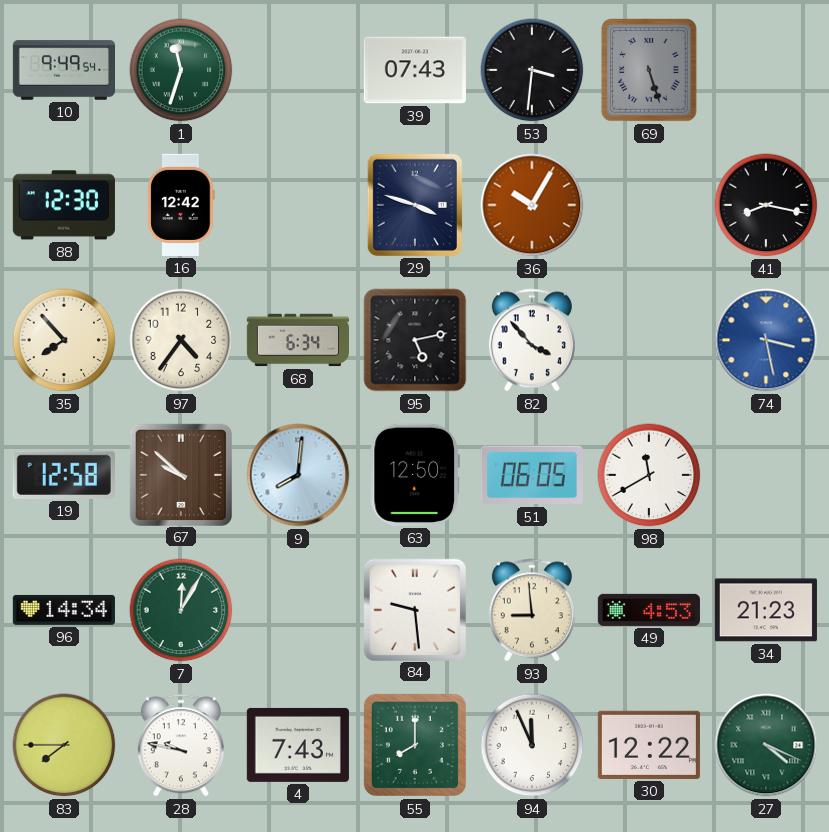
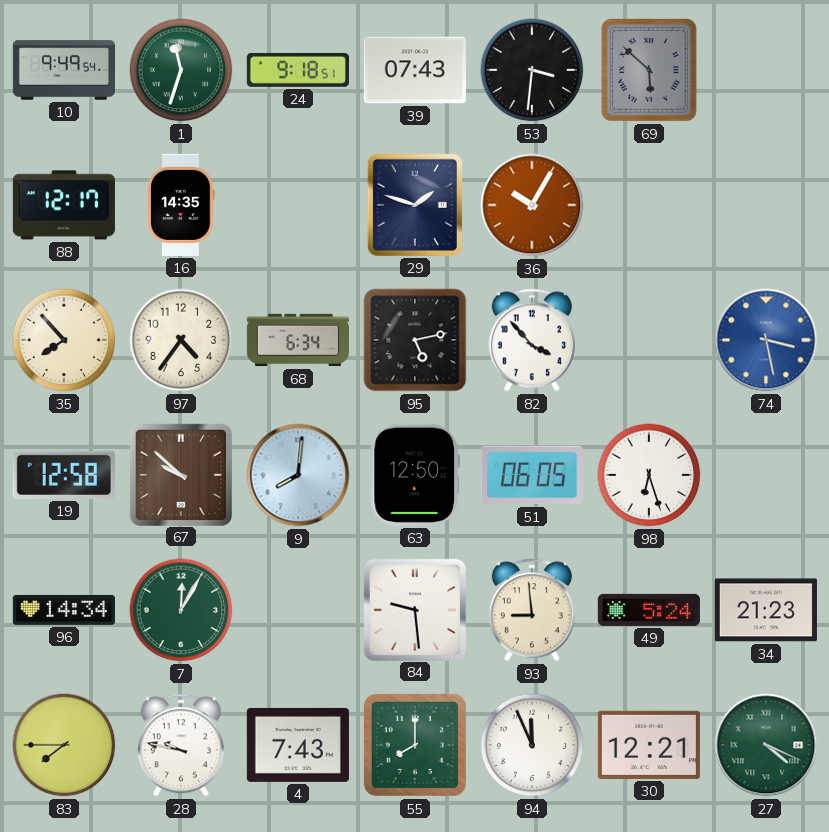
24: none -> 9:18
69: 5:27 -> 5:52
88: 12:30 -> 12:17
16: 12:42 -> 14:35
29: 3:48 -> 1:48
41: 8:17 -> none
98: 11:40 -> 6:27
49: 4:53 -> 5:24
30: 12:22 -> 12:21
